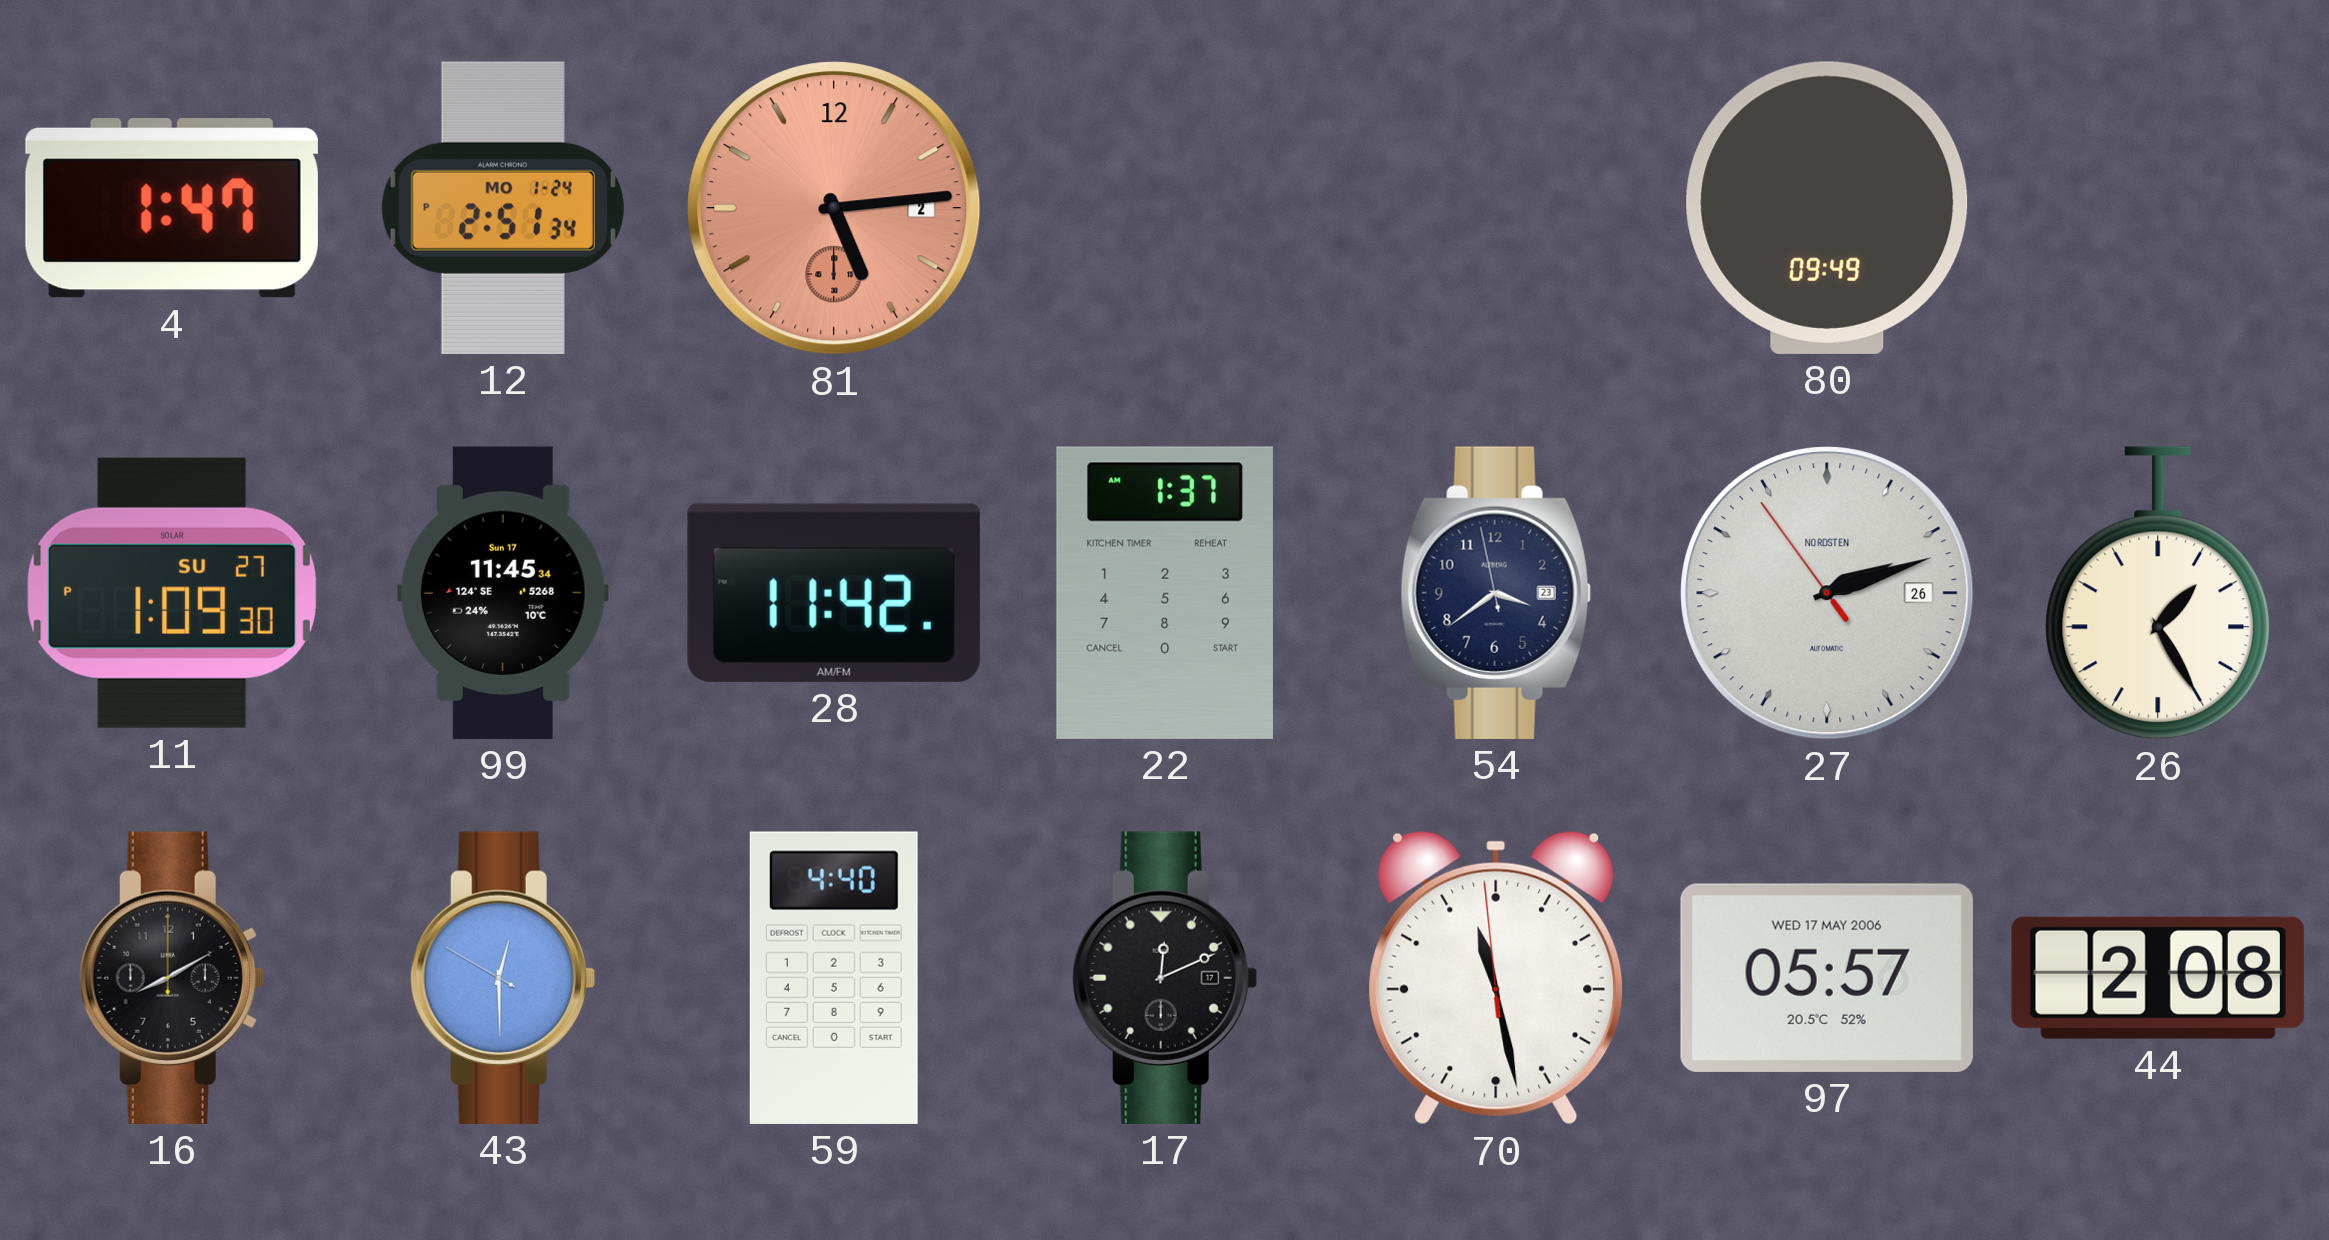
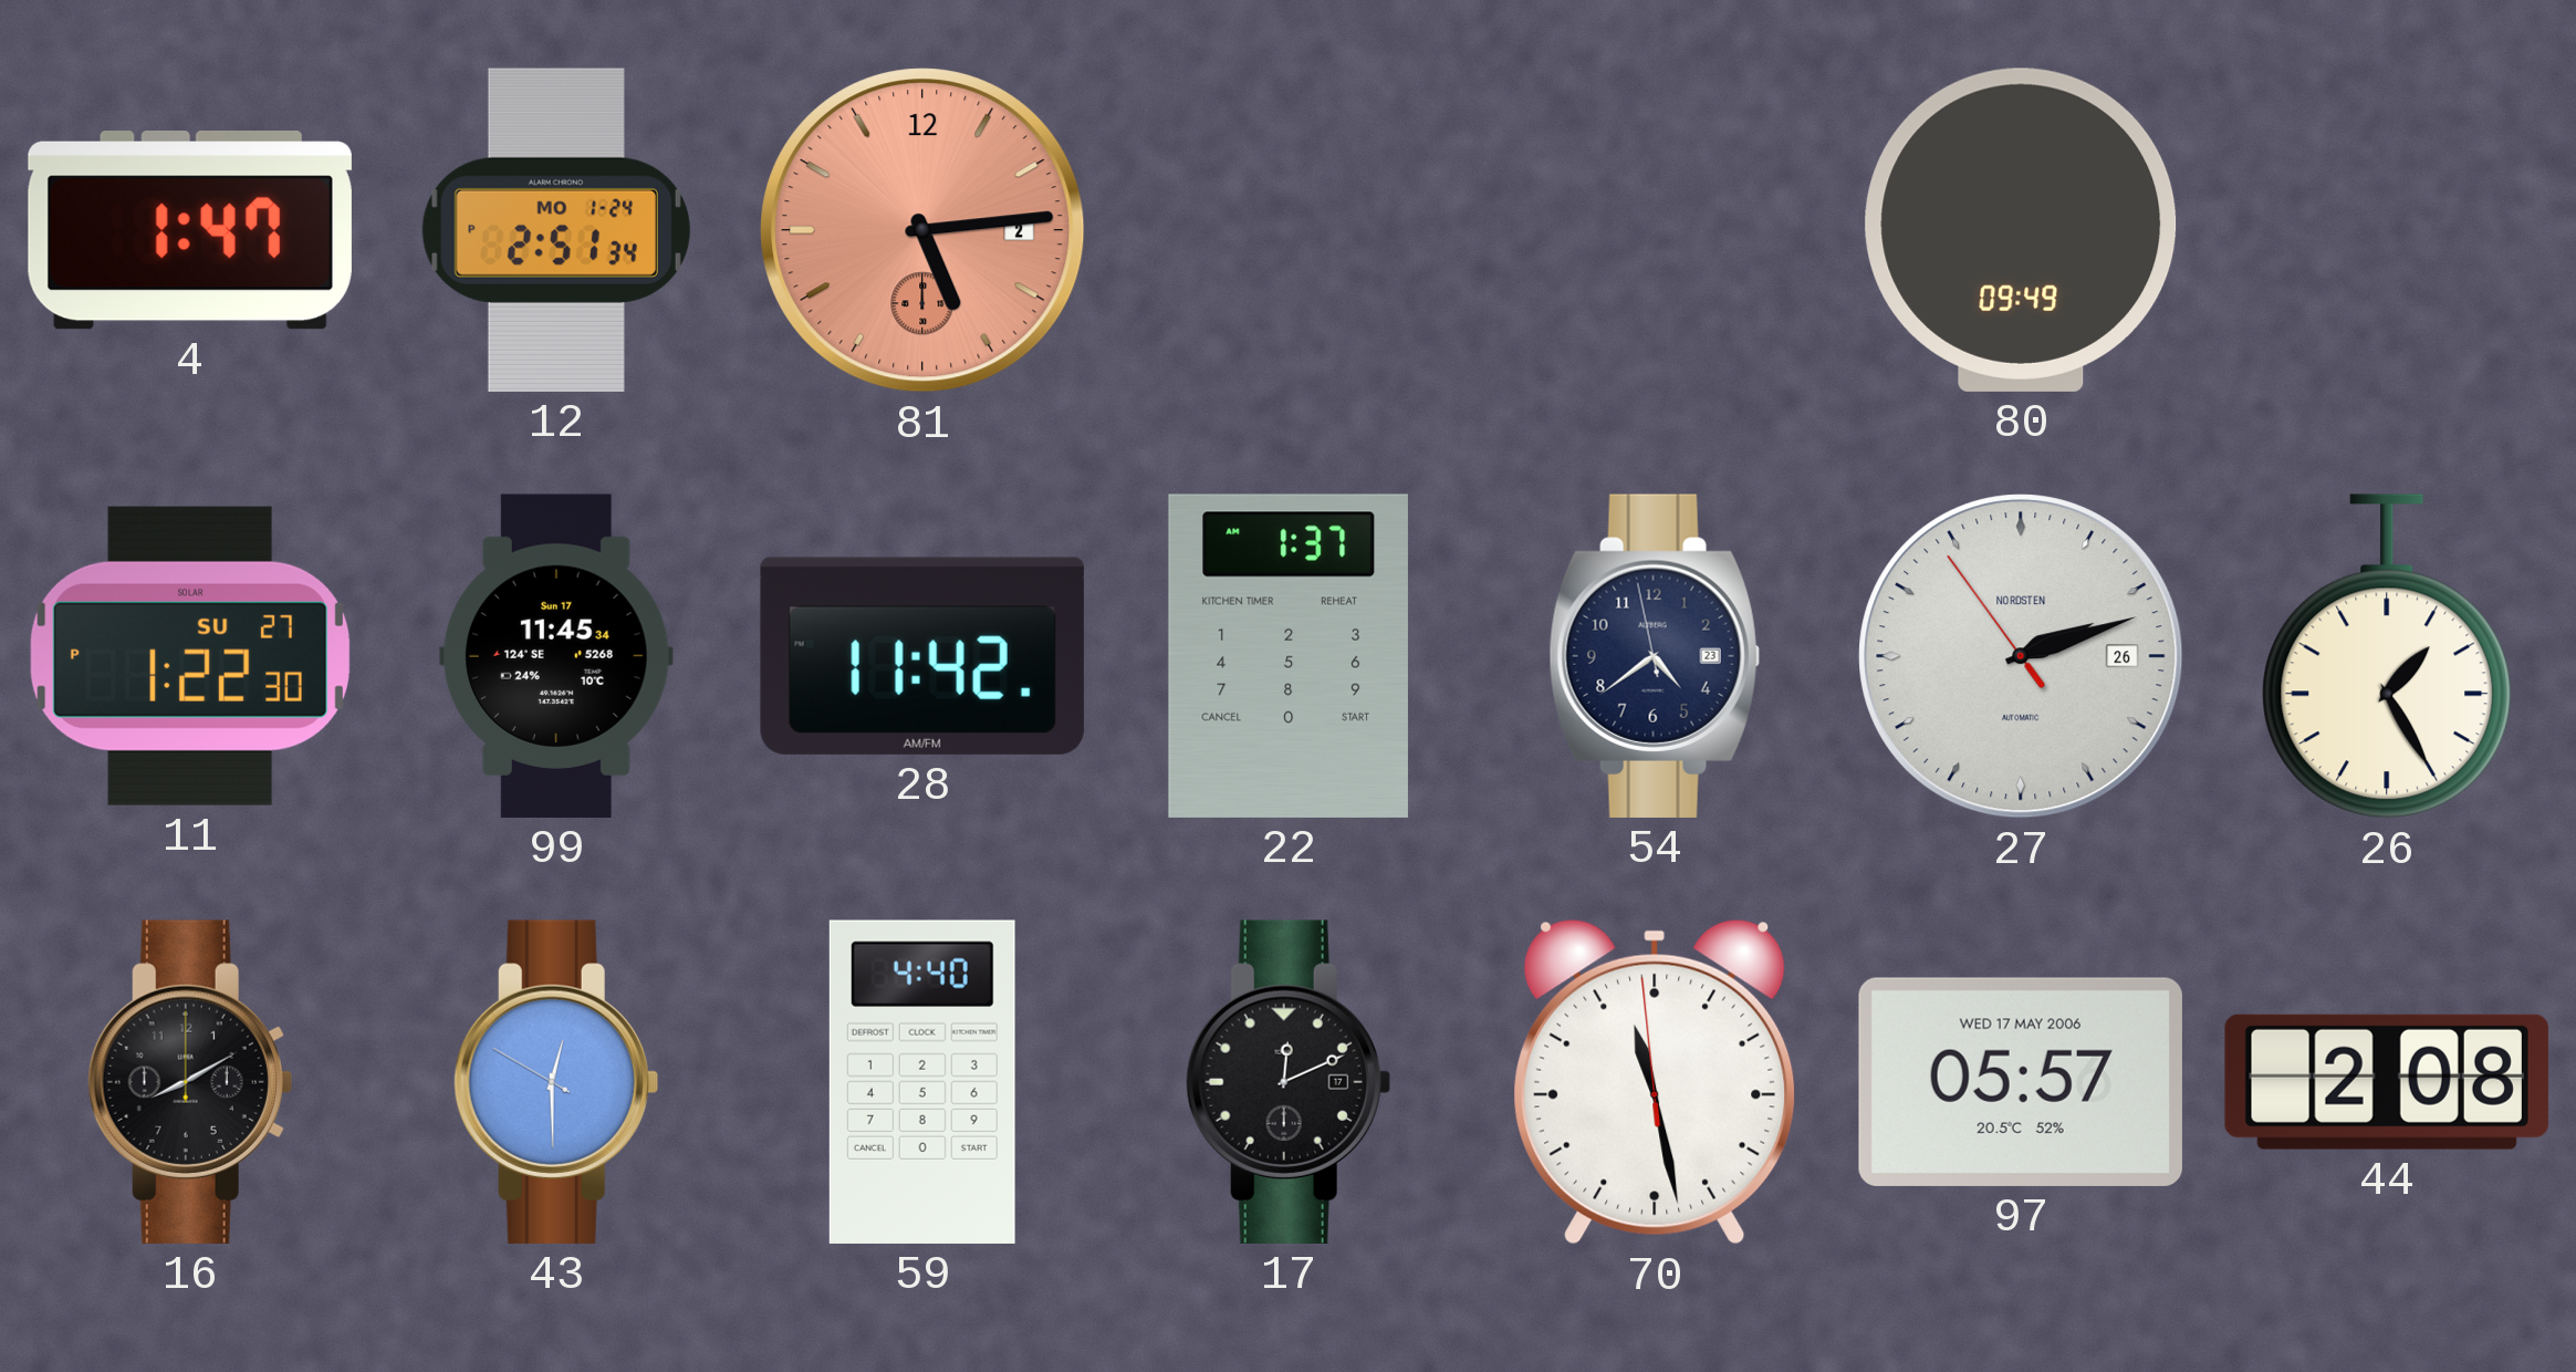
11: 1:09 -> 1:22
54: 3:38 -> 4:38
